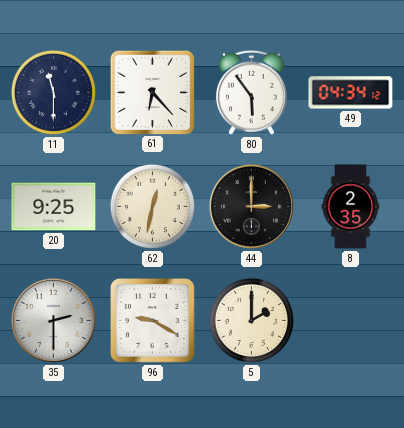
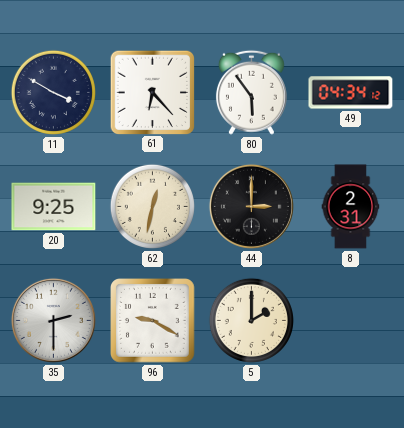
11: 11:30 -> 3:50
8: 2:35 -> 2:31
